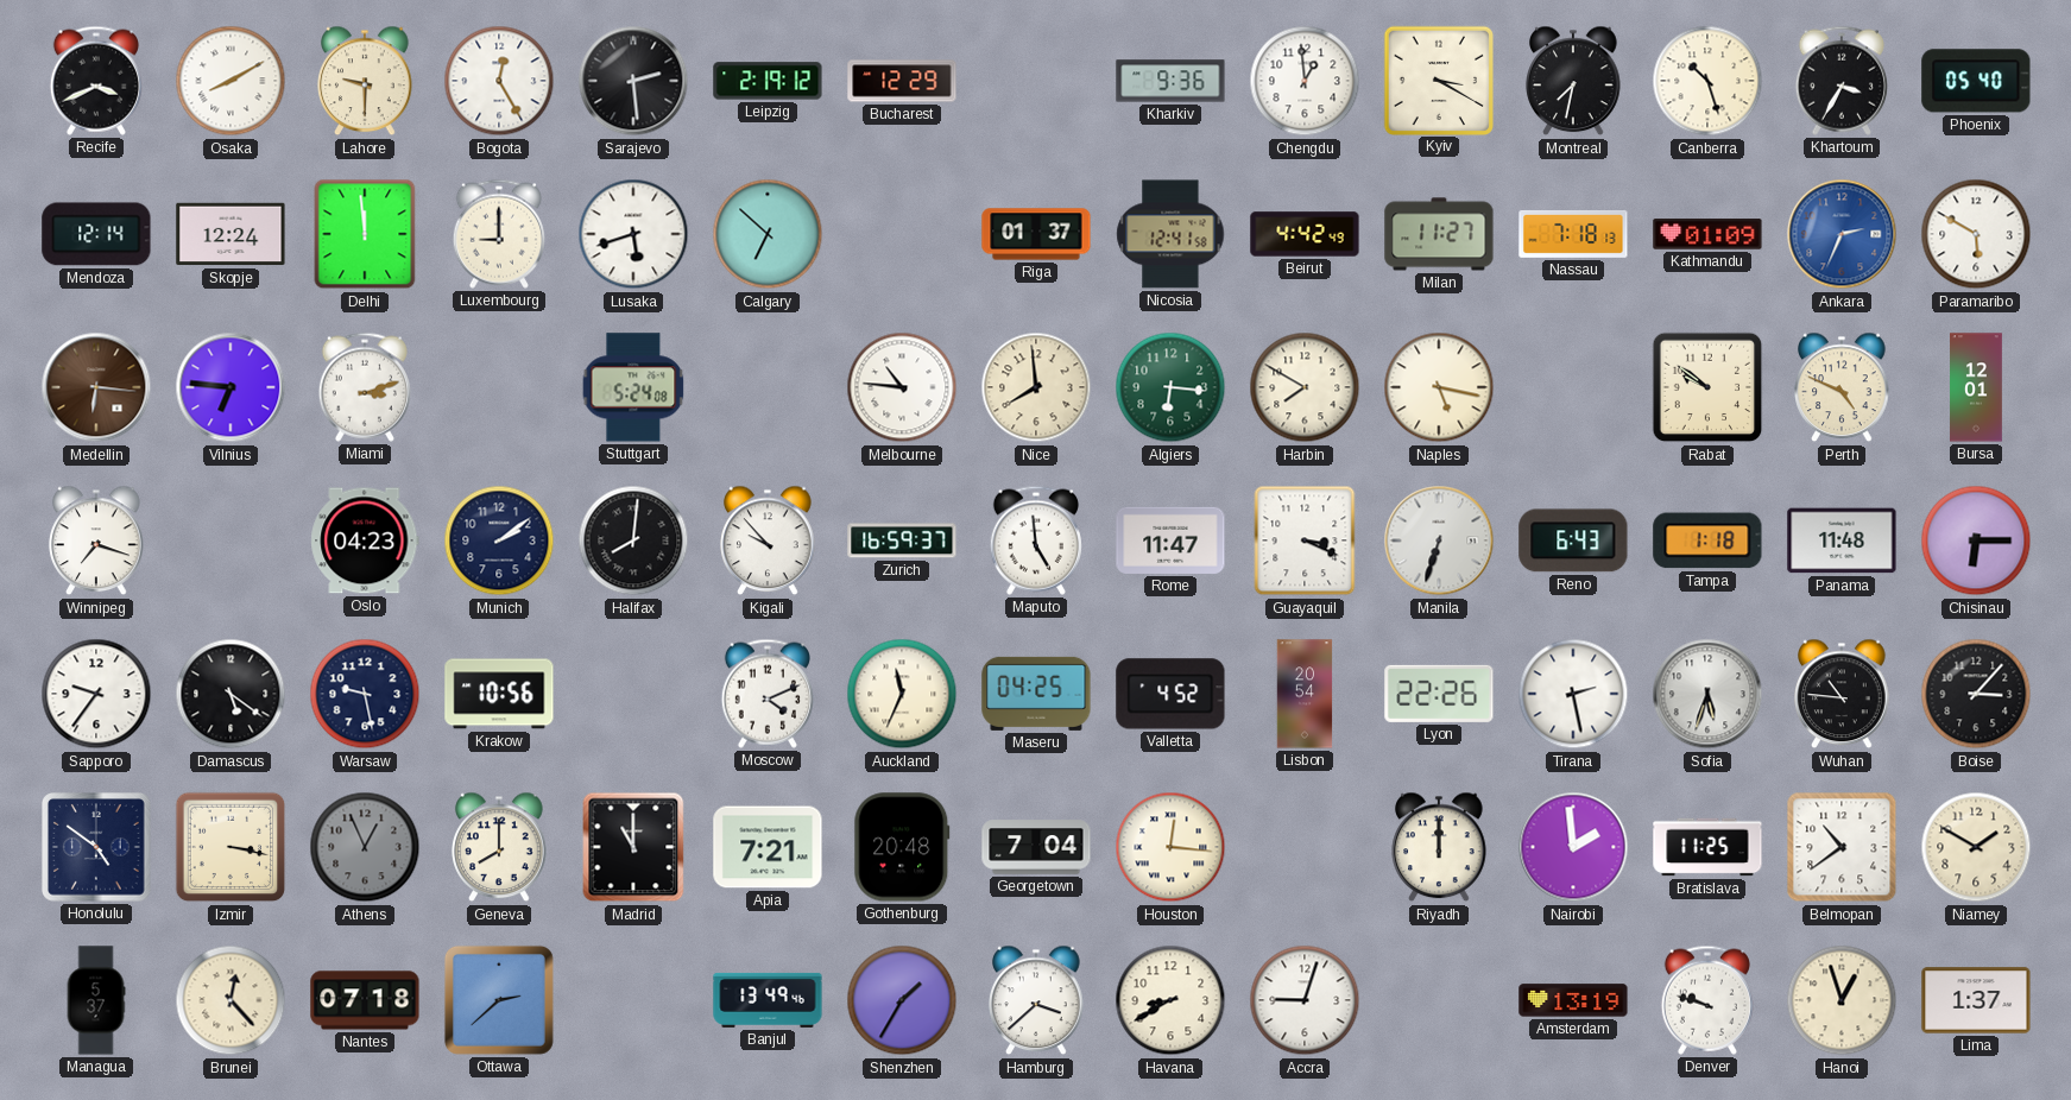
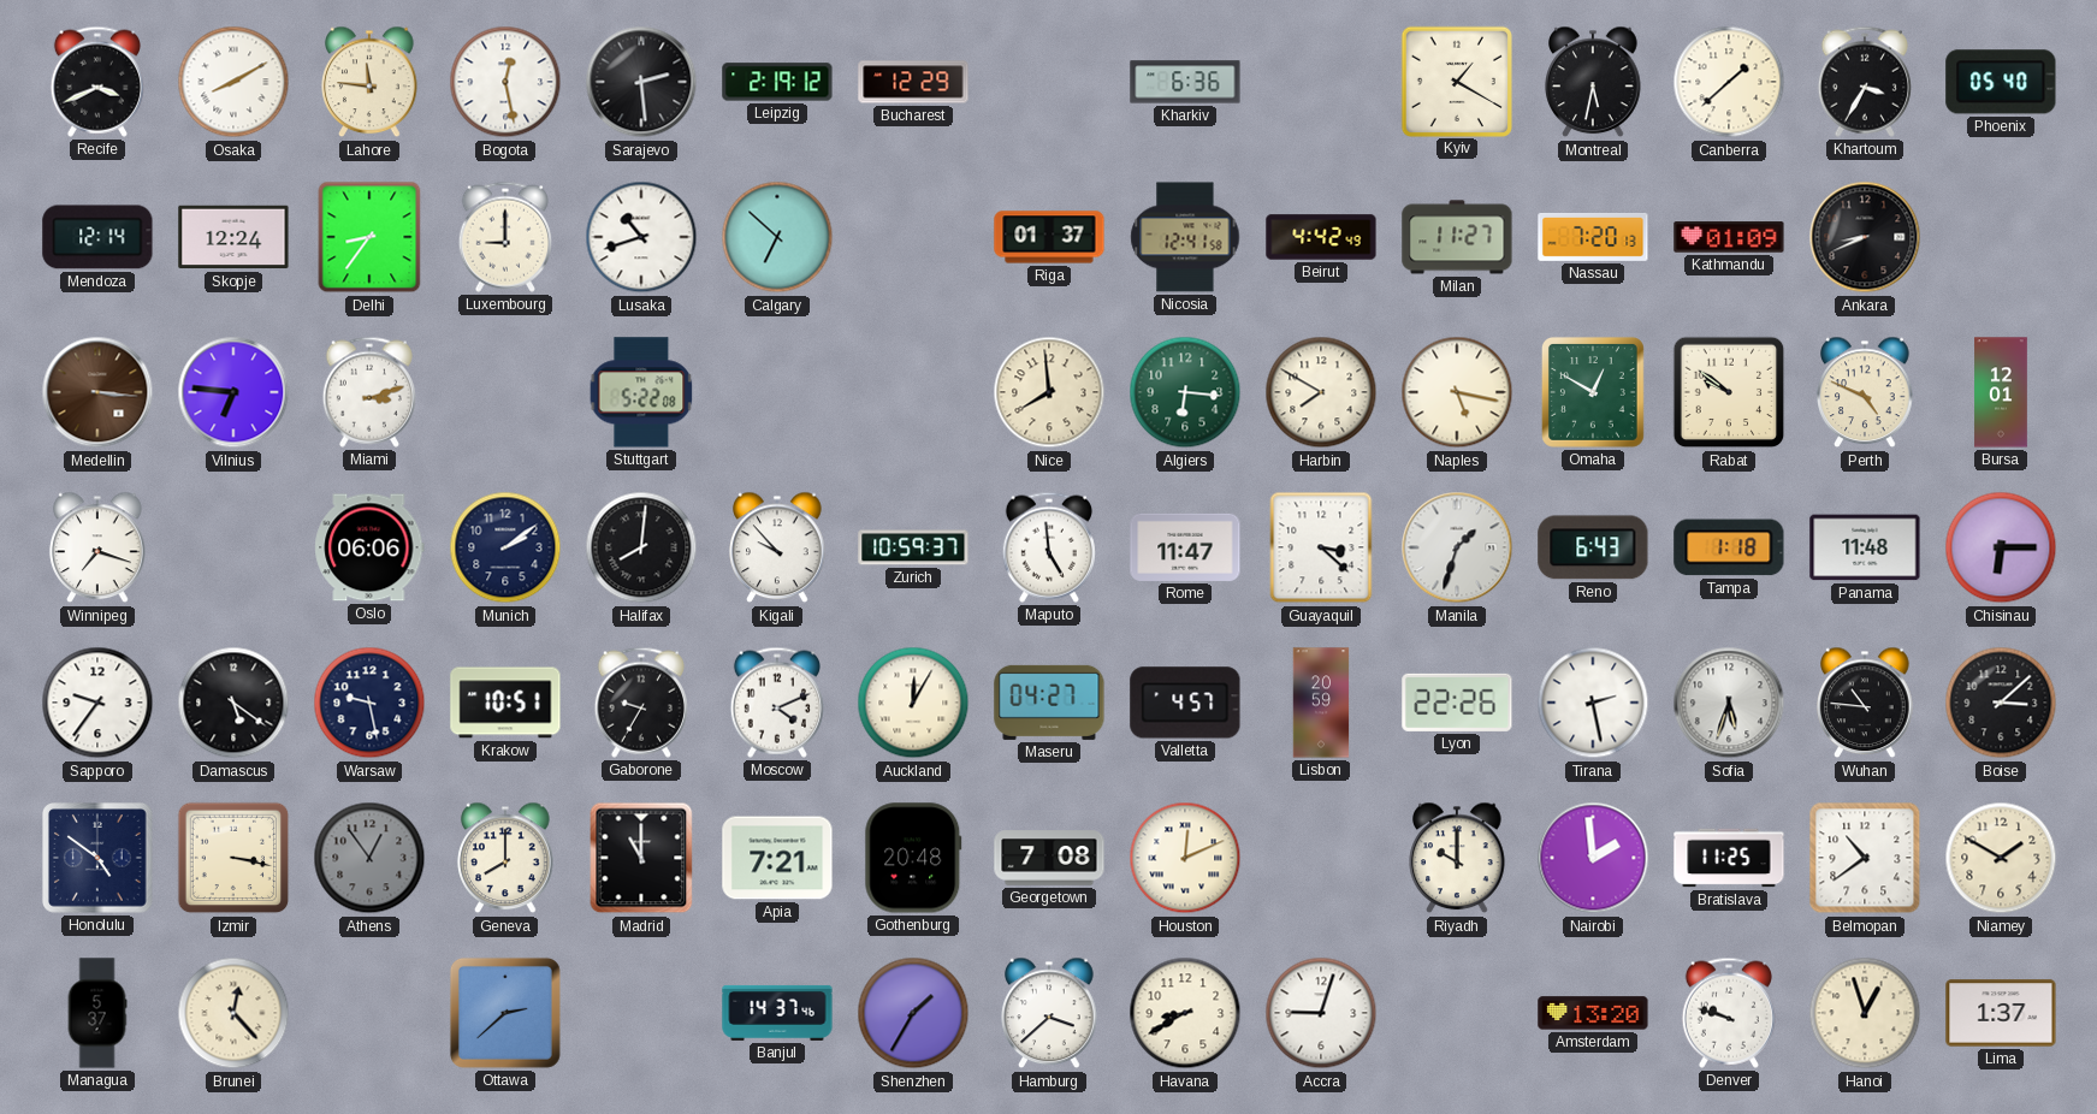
Lahore: 9:30 -> 11:46
Bogota: 12:25 -> 12:28
Kharkiv: 9:36 -> 6:36
Chengdu: 12:59 -> none
Kyiv: 3:20 -> 1:20
Montreal: 7:32 -> 5:32
Canberra: 10:27 -> 1:38
Delhi: 11:59 -> 8:36
Lusaka: 5:42 -> 10:42
Nassau: 7:18 -> 7:20
Ankara: 2:34 -> 8:41
Ankara dial: blue -> black
Paramaribo: 5:50 -> none
Medellin: 6:16 -> 3:16
Stuttgart: 5:24 -> 5:22
Melbourne: 10:46 -> none
Omaha: none -> 12:50
Oslo: 04:23 -> 06:06
Zurich: 16:59 -> 10:59
Guayaquil: 3:19 -> 3:22
Manila: 6:33 -> 1:33
Krakow: 10:56 -> 10:51
Gaborone: none -> 9:35
Auckland: 11:34 -> 12:05
Maseru: 04:25 -> 04:27
Valletta: 4:52 -> 4:57
Lisbon: 20:54 -> 20:59
Boise: 3:07 -> 3:08
Athens: 12:56 -> 12:54
Georgetown: 7:04 -> 7:08
Houston: 12:16 -> 12:11
Riyadh: 12:00 -> 10:00
Nantes: 07:18 -> none
Banjul: 13:49 -> 14:37
Amsterdam: 13:19 -> 13:20
